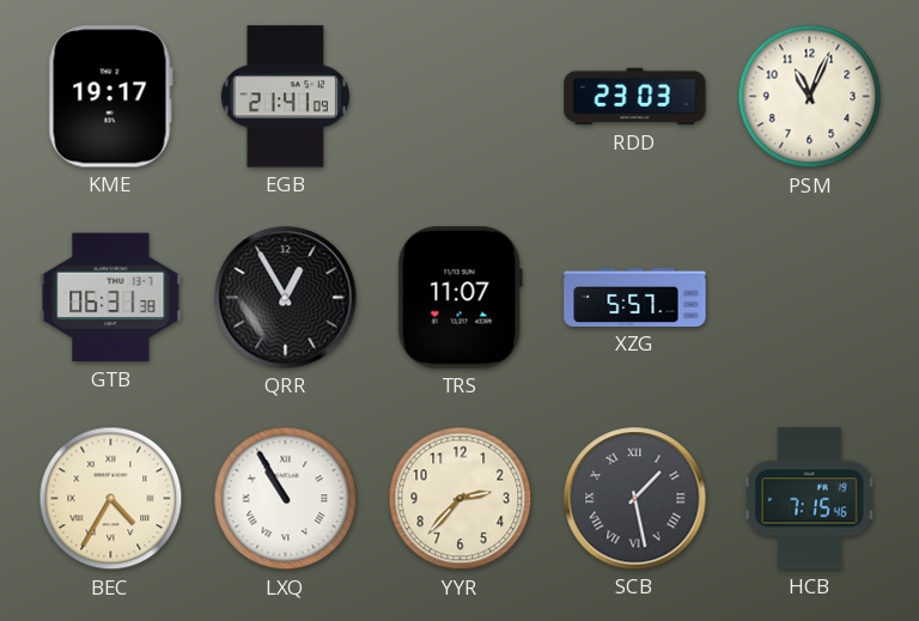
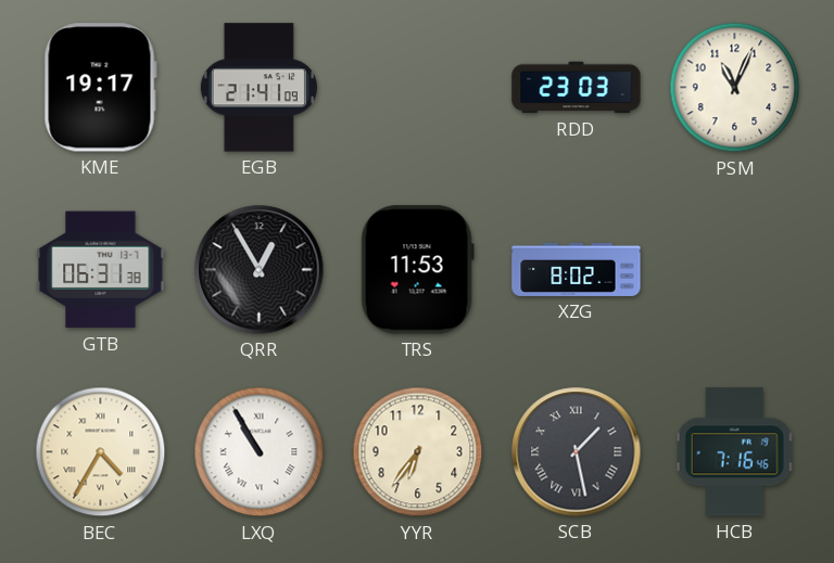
TRS: 11:07 -> 11:53
XZG: 5:57 -> 8:02
YYR: 2:37 -> 6:36
HCB: 7:15 -> 7:16
